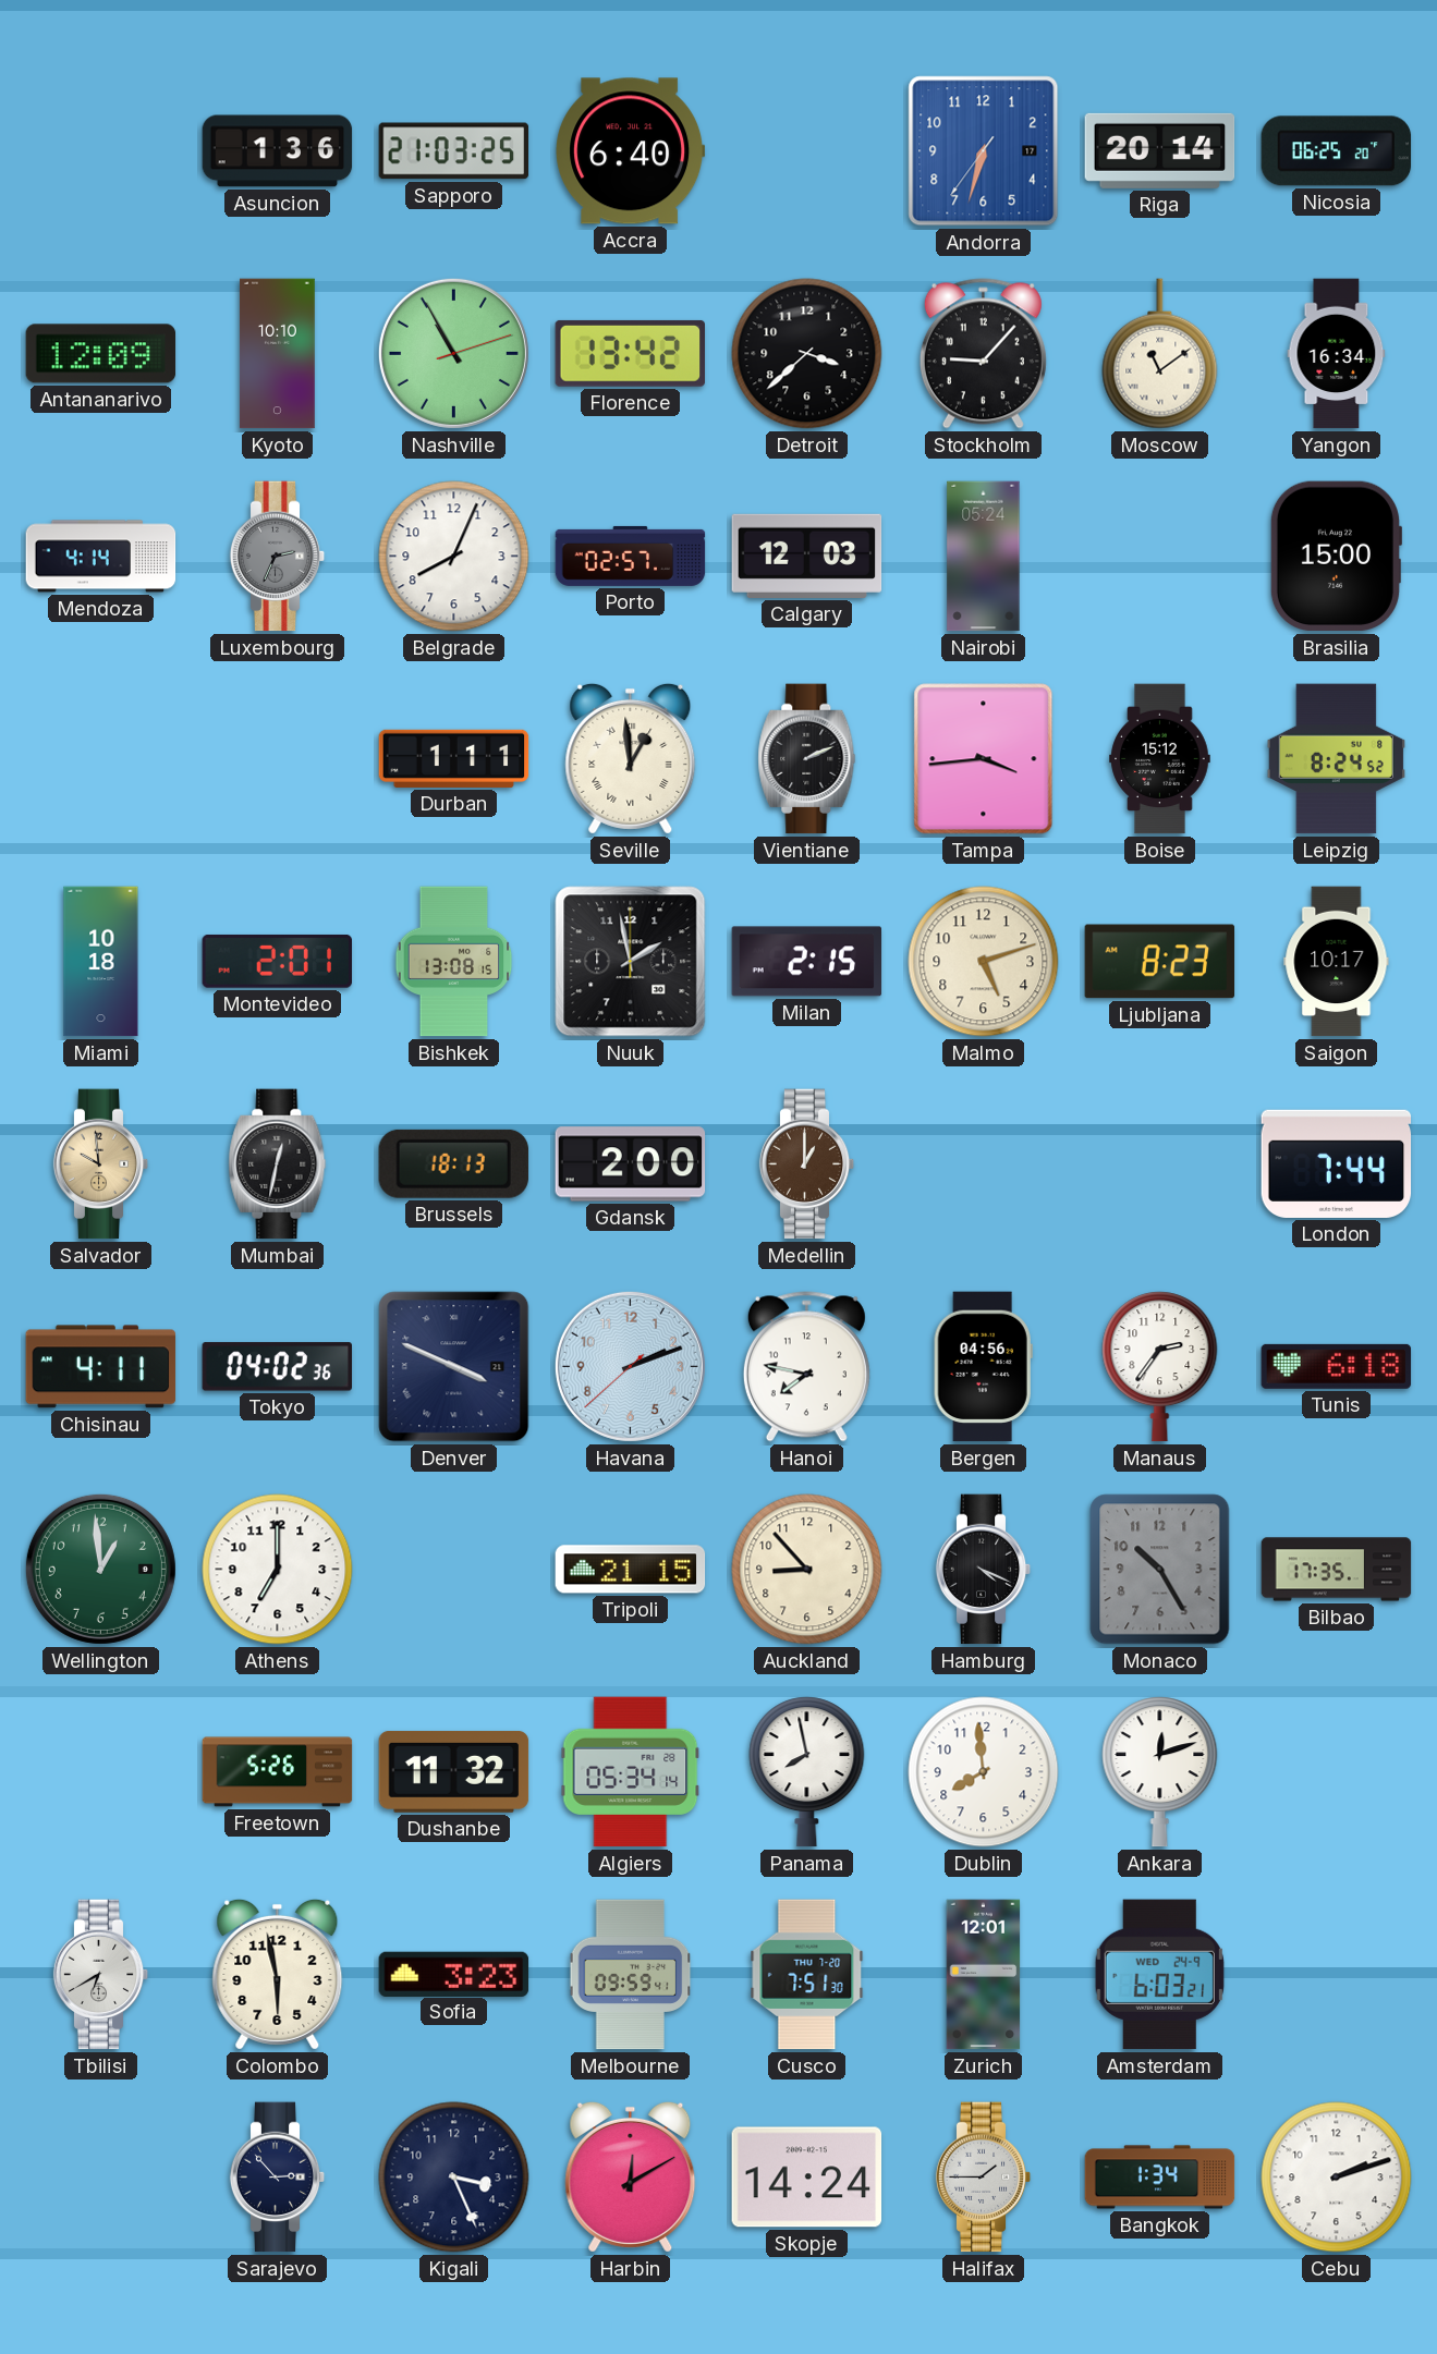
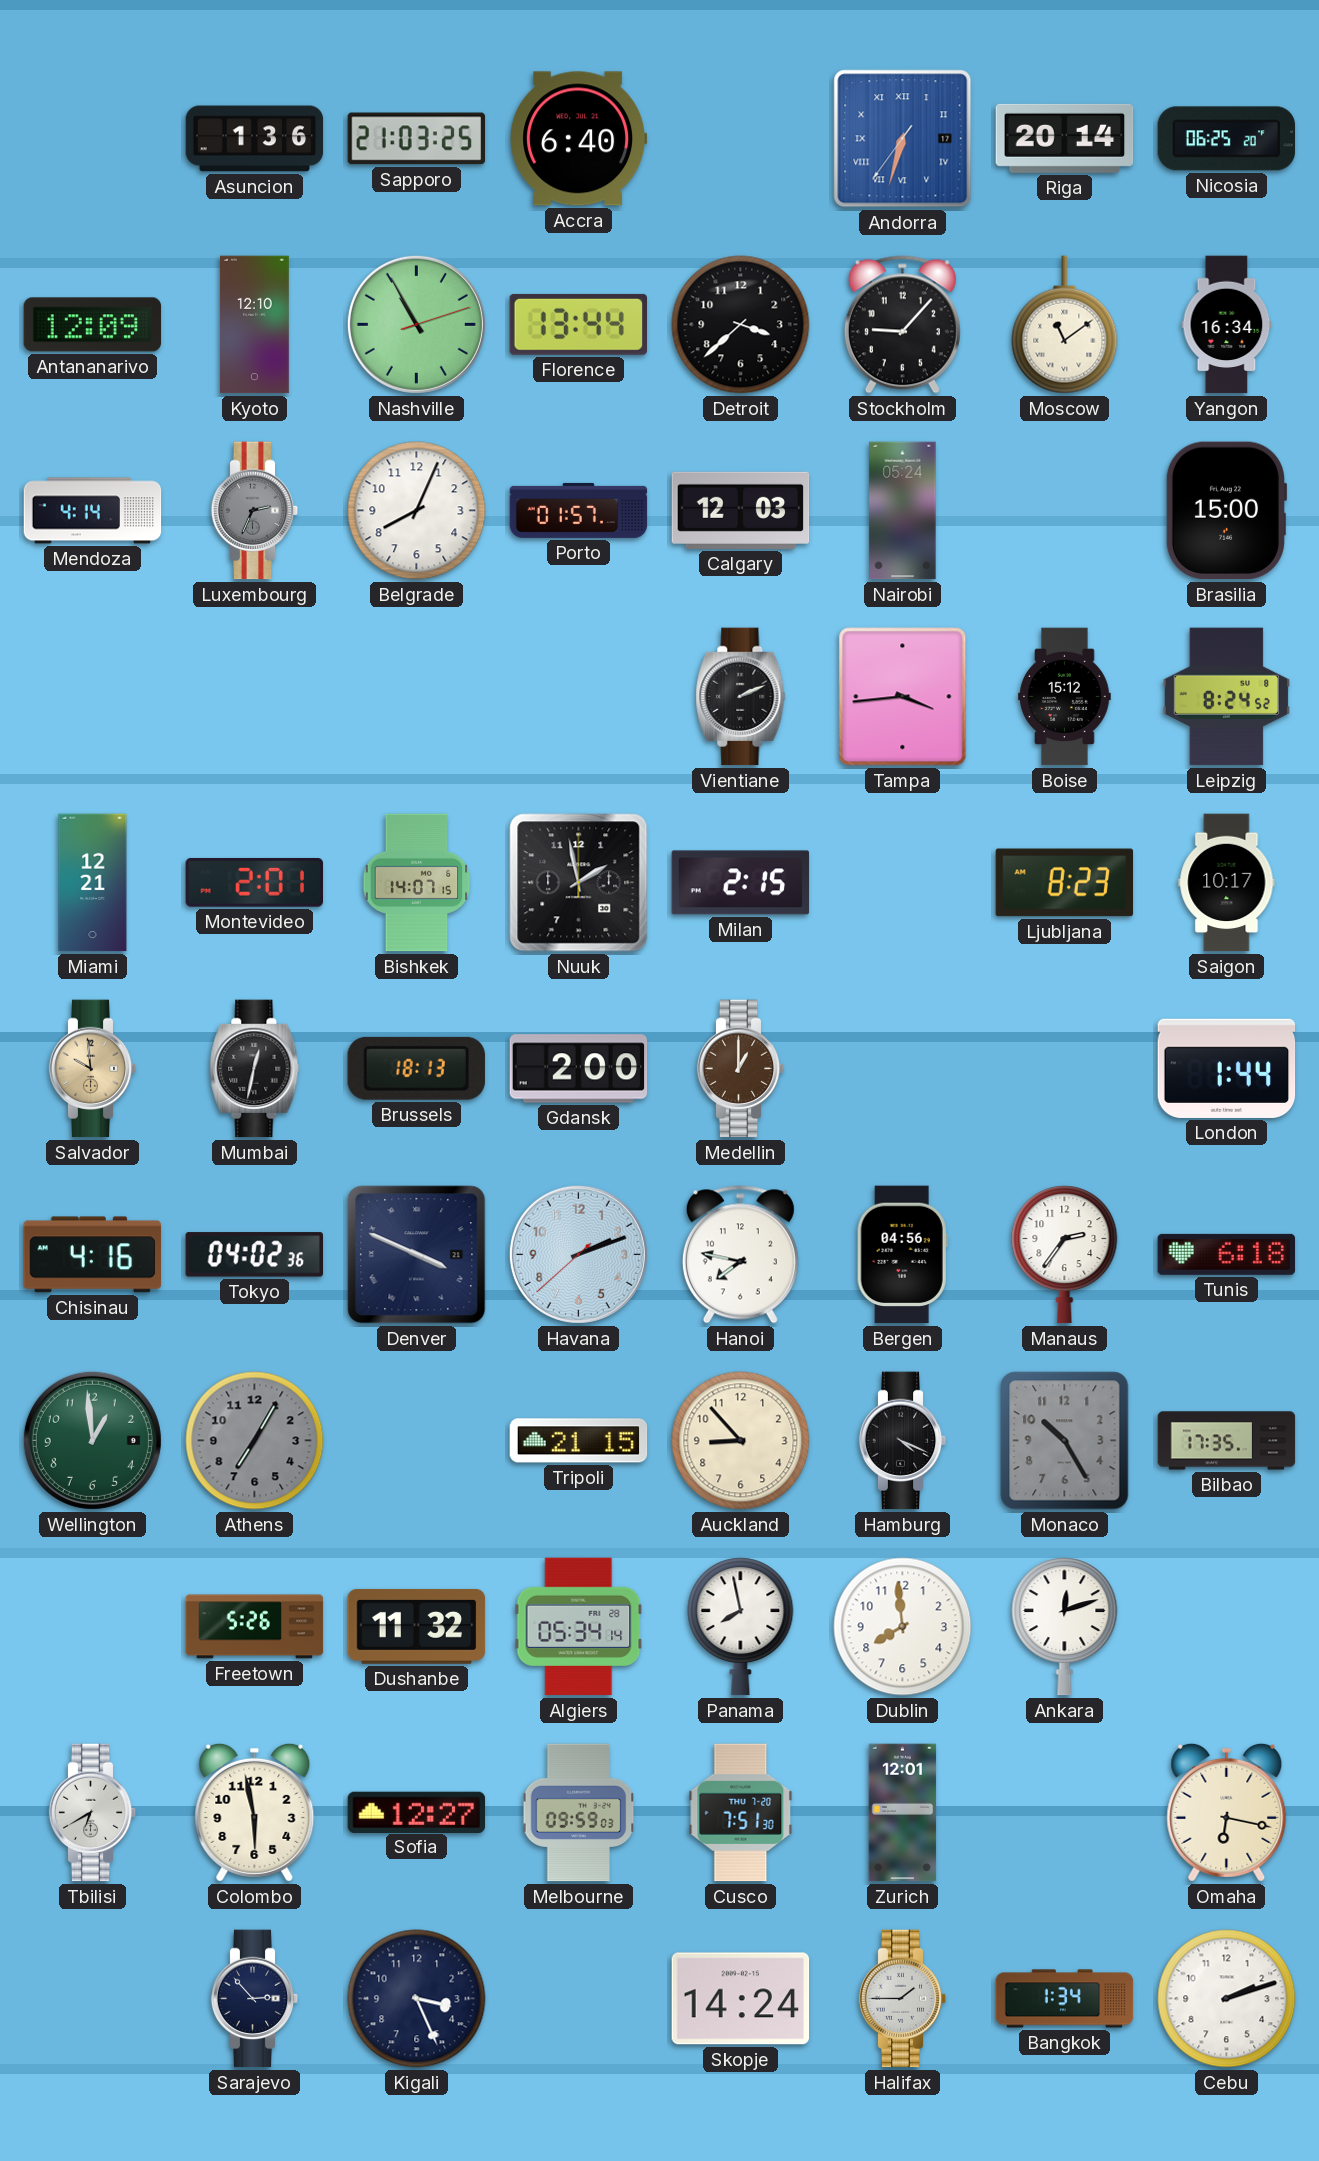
Andorra numerals: Arabic -> Roman
Kyoto: 10:10 -> 12:10
Florence: 13:42 -> 13:44
Porto: 02:57 -> 01:57
Durban: 1:11 -> none
Seville: 12:59 -> none
Miami: 10:18 -> 12:21
Bishkek: 13:08 -> 14:07
Malmo: 5:12 -> none
London: 7:44 -> 1:44
Chisinau: 4:11 -> 4:16
Athens: 7:00 -> 7:05
Athens dial: white -> grey
Sofia: 3:23 -> 12:27
Melbourne: 09:59:41 -> 09:59:03
Amsterdam: 6:03 -> none
Omaha: none -> 6:17
Harbin: 12:10 -> none
